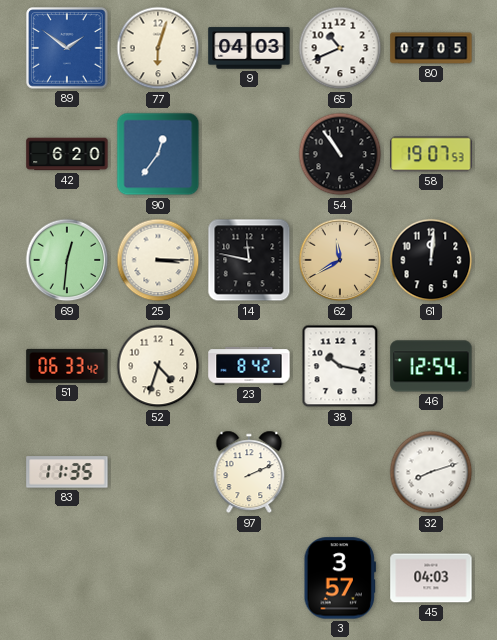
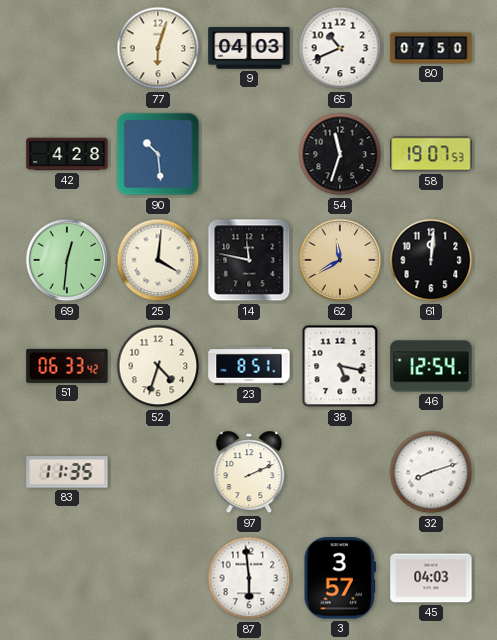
89: 1:51 -> none
80: 07:05 -> 07:50
42: 6:20 -> 4:28
90: 12:36 -> 10:29
54: 10:54 -> 11:33
25: 3:15 -> 4:01
23: 8:42 -> 8:51
38: 10:17 -> 5:17
87: none -> 5:59
